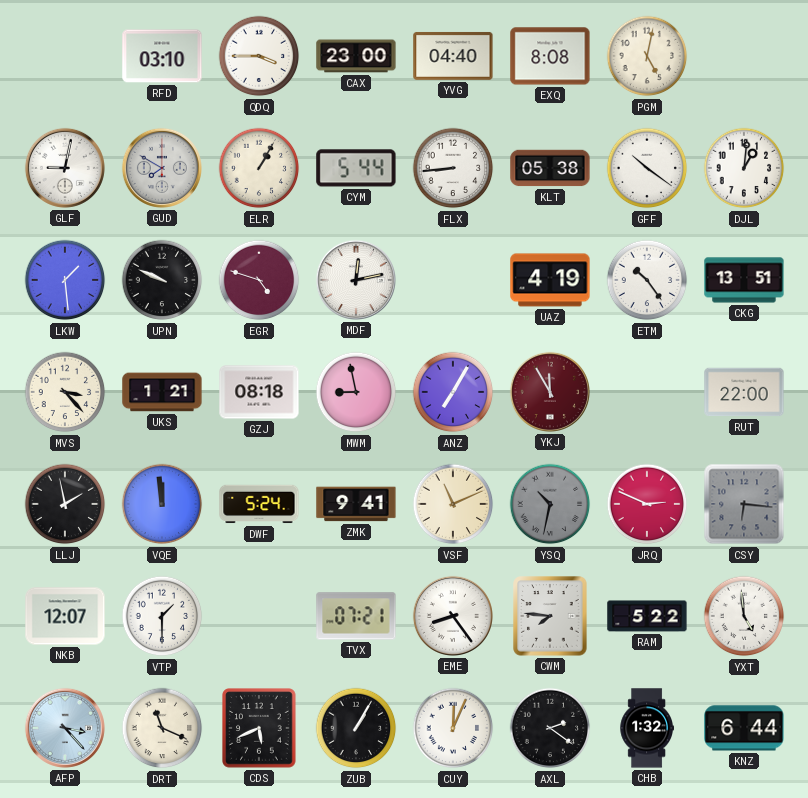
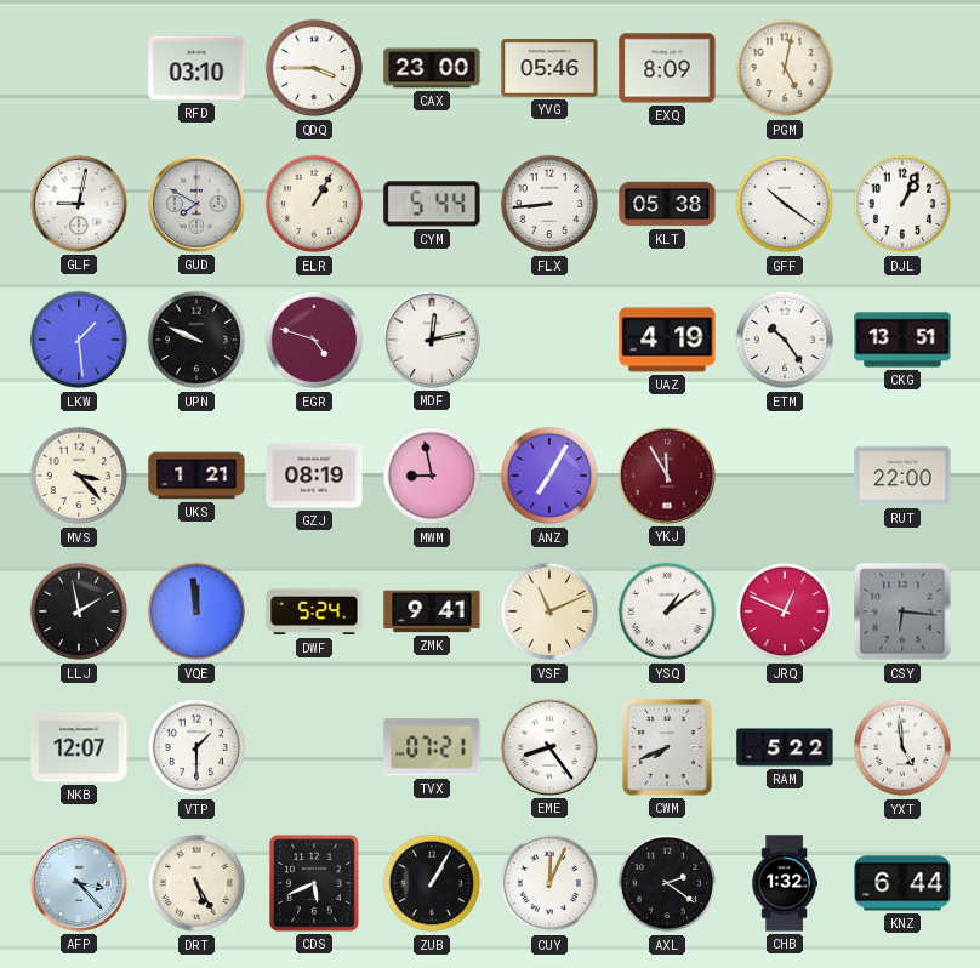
YVG: 04:40 -> 05:46
EXQ: 8:08 -> 8:09
DJL: 1:01 -> 1:04
GZJ: 08:18 -> 08:19
YSQ: 10:32 -> 1:09
YSQ dial: grey -> white
JRQ: 2:49 -> 12:49
CWM: 7:46 -> 7:41
DRT: 11:19 -> 5:25
